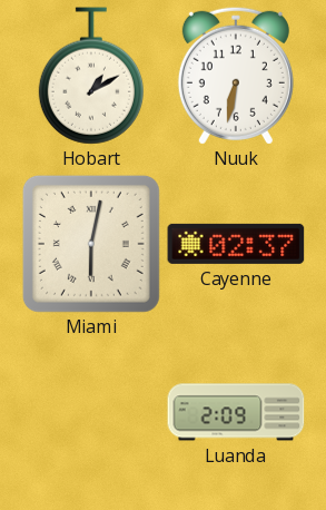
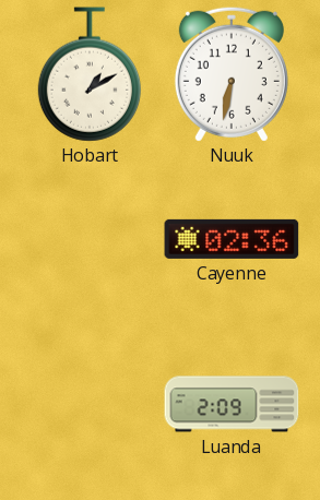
Miami: 6:02 -> none
Cayenne: 02:37 -> 02:36
